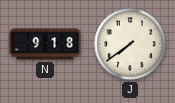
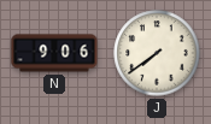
N: 9:18 -> 9:06
